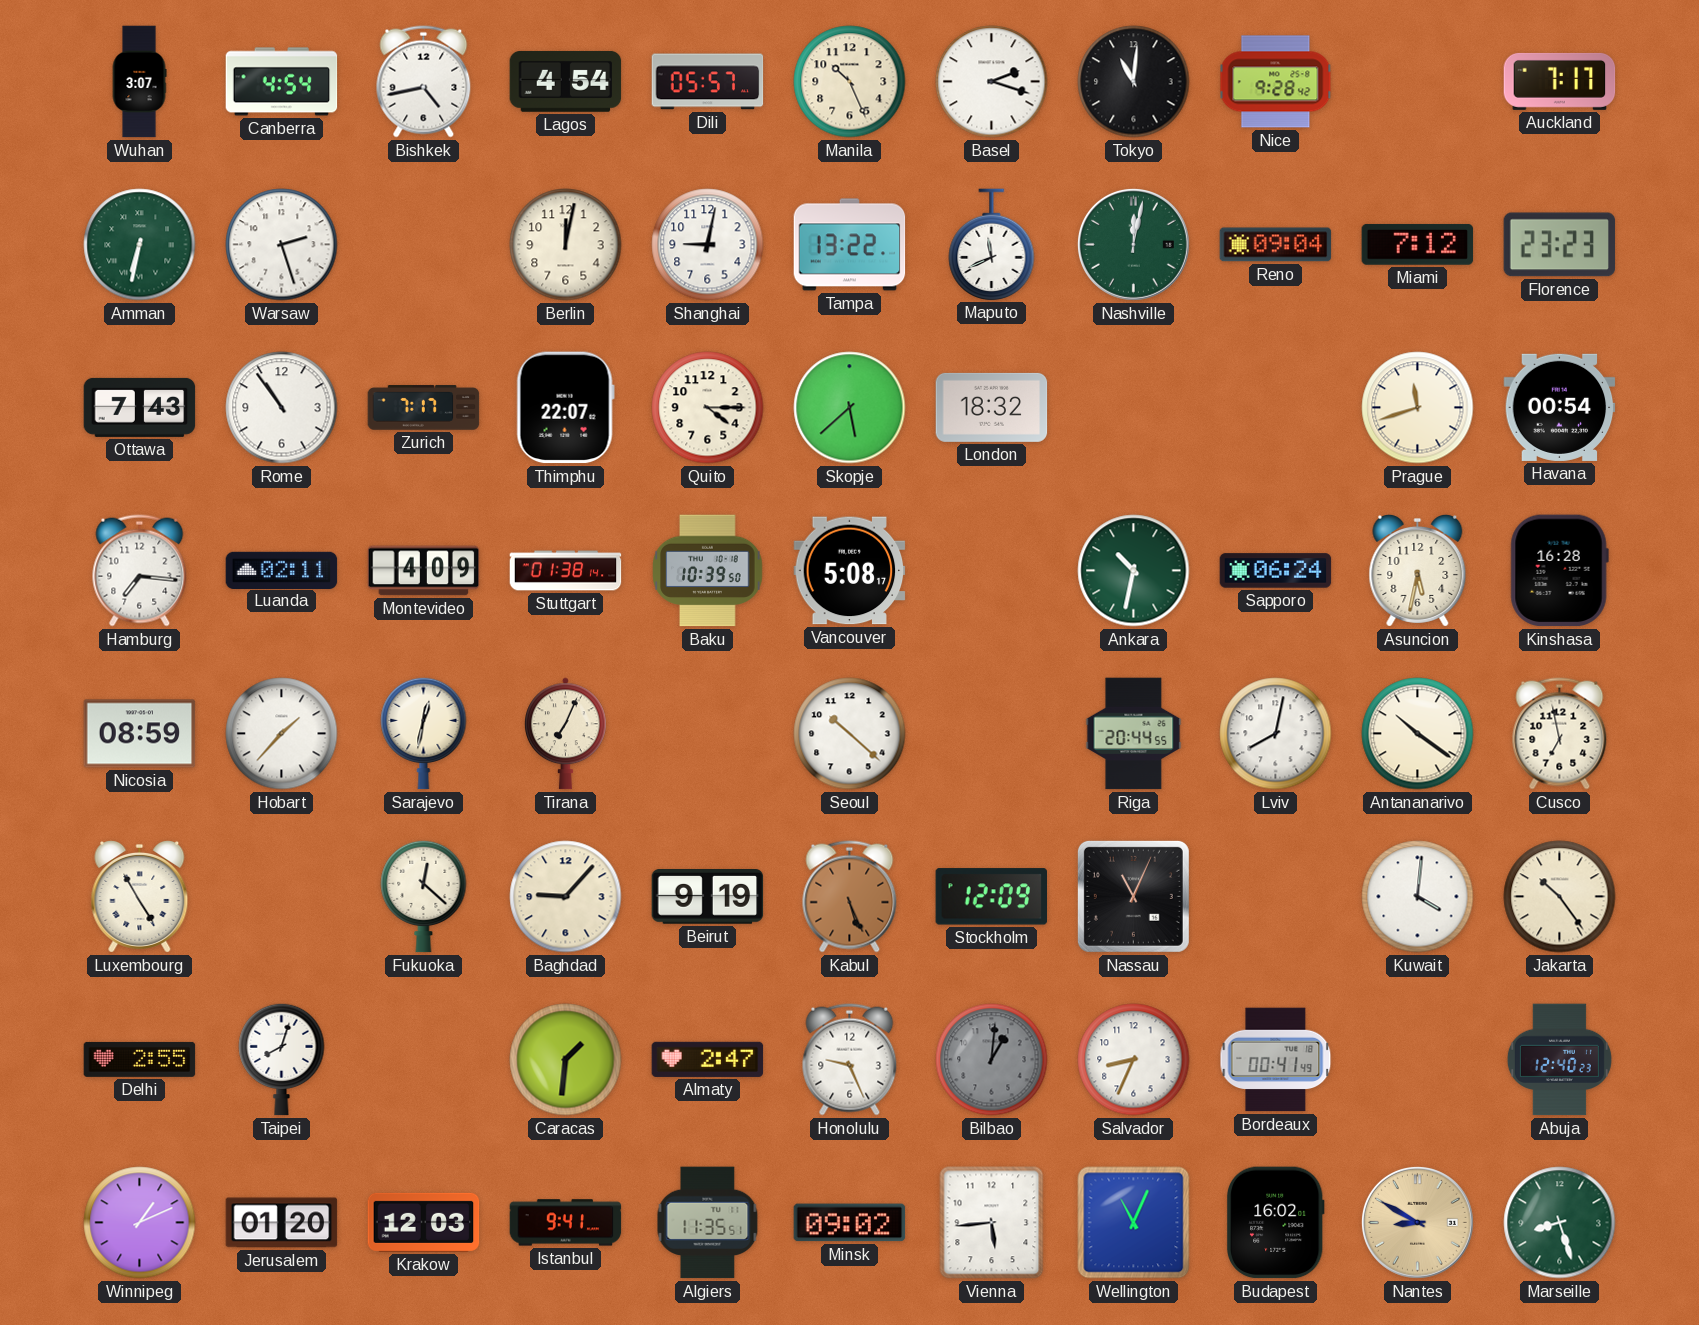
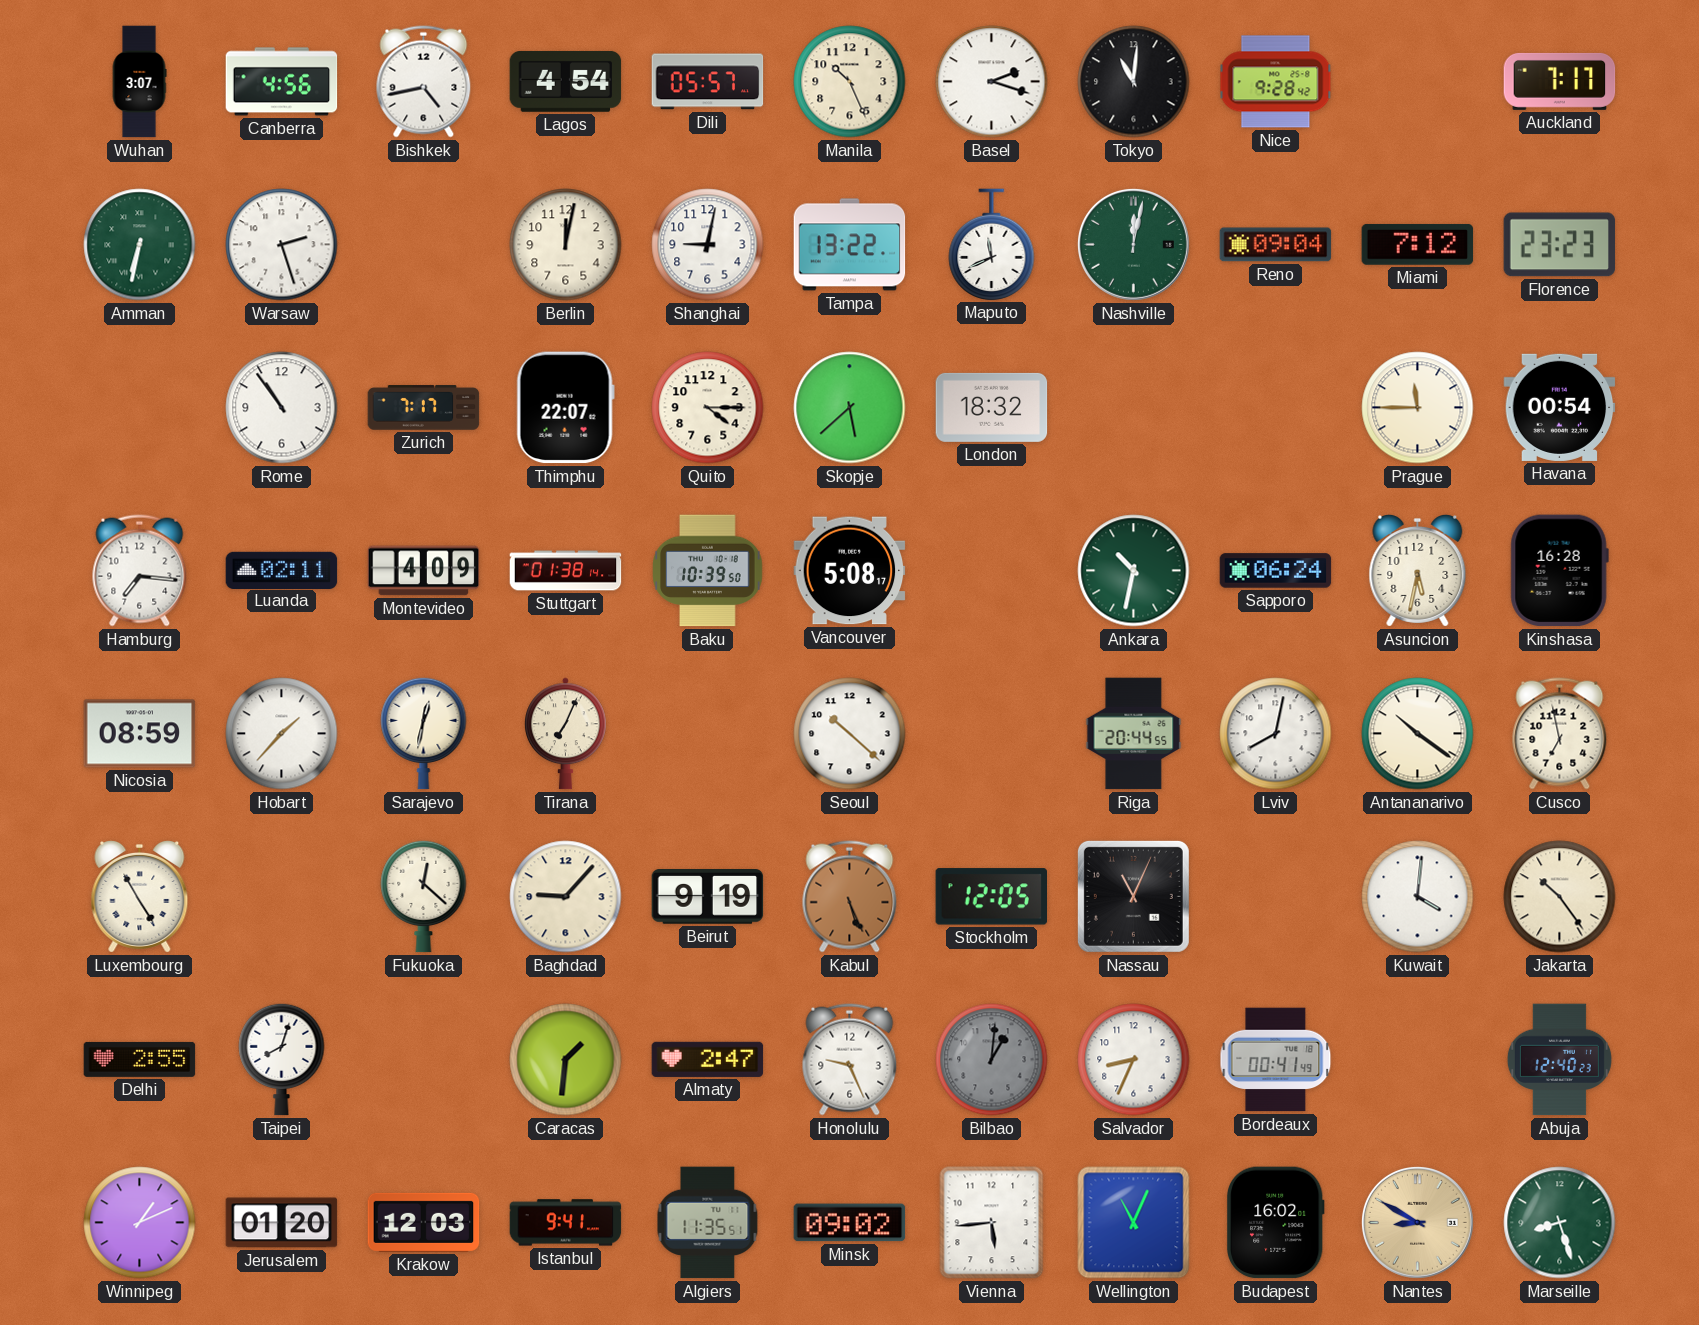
Canberra: 4:54 -> 4:56
Ottawa: 7:43 -> none
Prague: 11:42 -> 11:45
Stockholm: 12:09 -> 12:05
